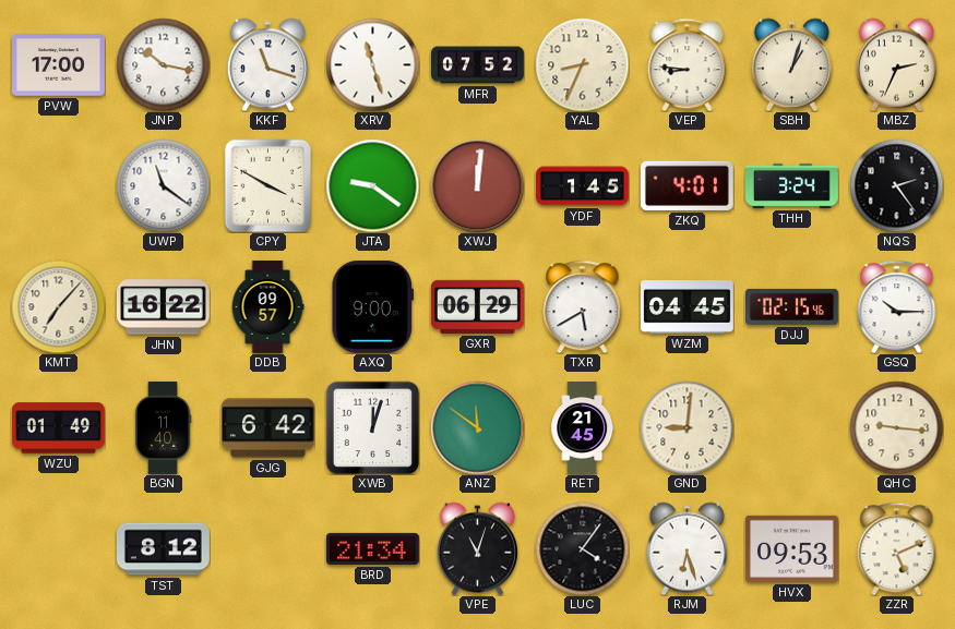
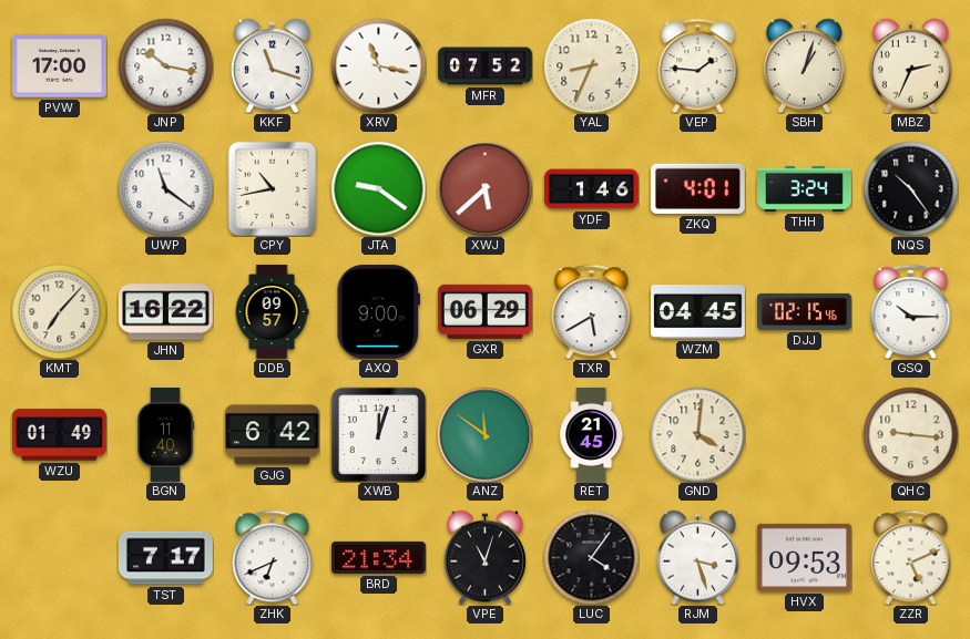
XRV: 11:27 -> 11:17
VEP: 8:46 -> 1:46
CPY: 3:50 -> 10:43
XWJ: 12:01 -> 5:38
YDF: 1:45 -> 1:46
NQS: 2:24 -> 10:24
GND: 9:01 -> 4:01
TST: 8:12 -> 7:17
ZHK: none -> 6:41
RJM: 6:27 -> 3:27
